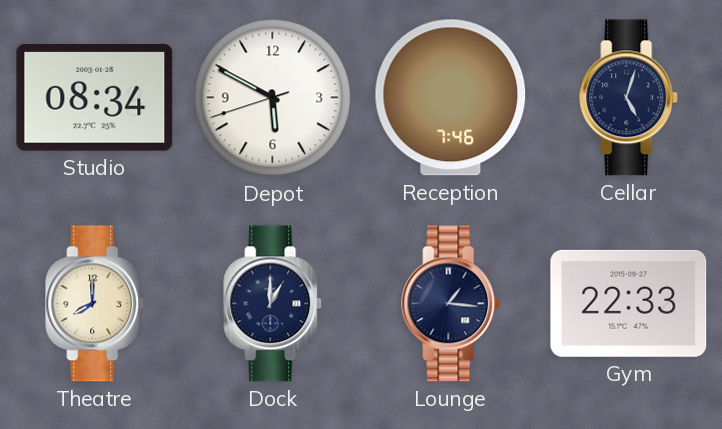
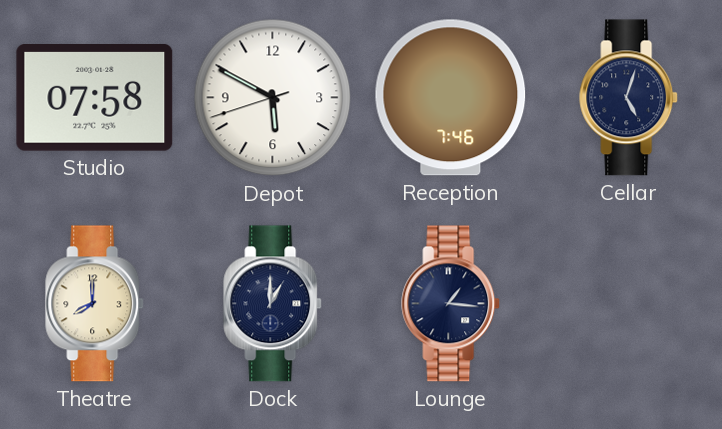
Studio: 08:34 -> 07:58
Gym: 22:33 -> none
